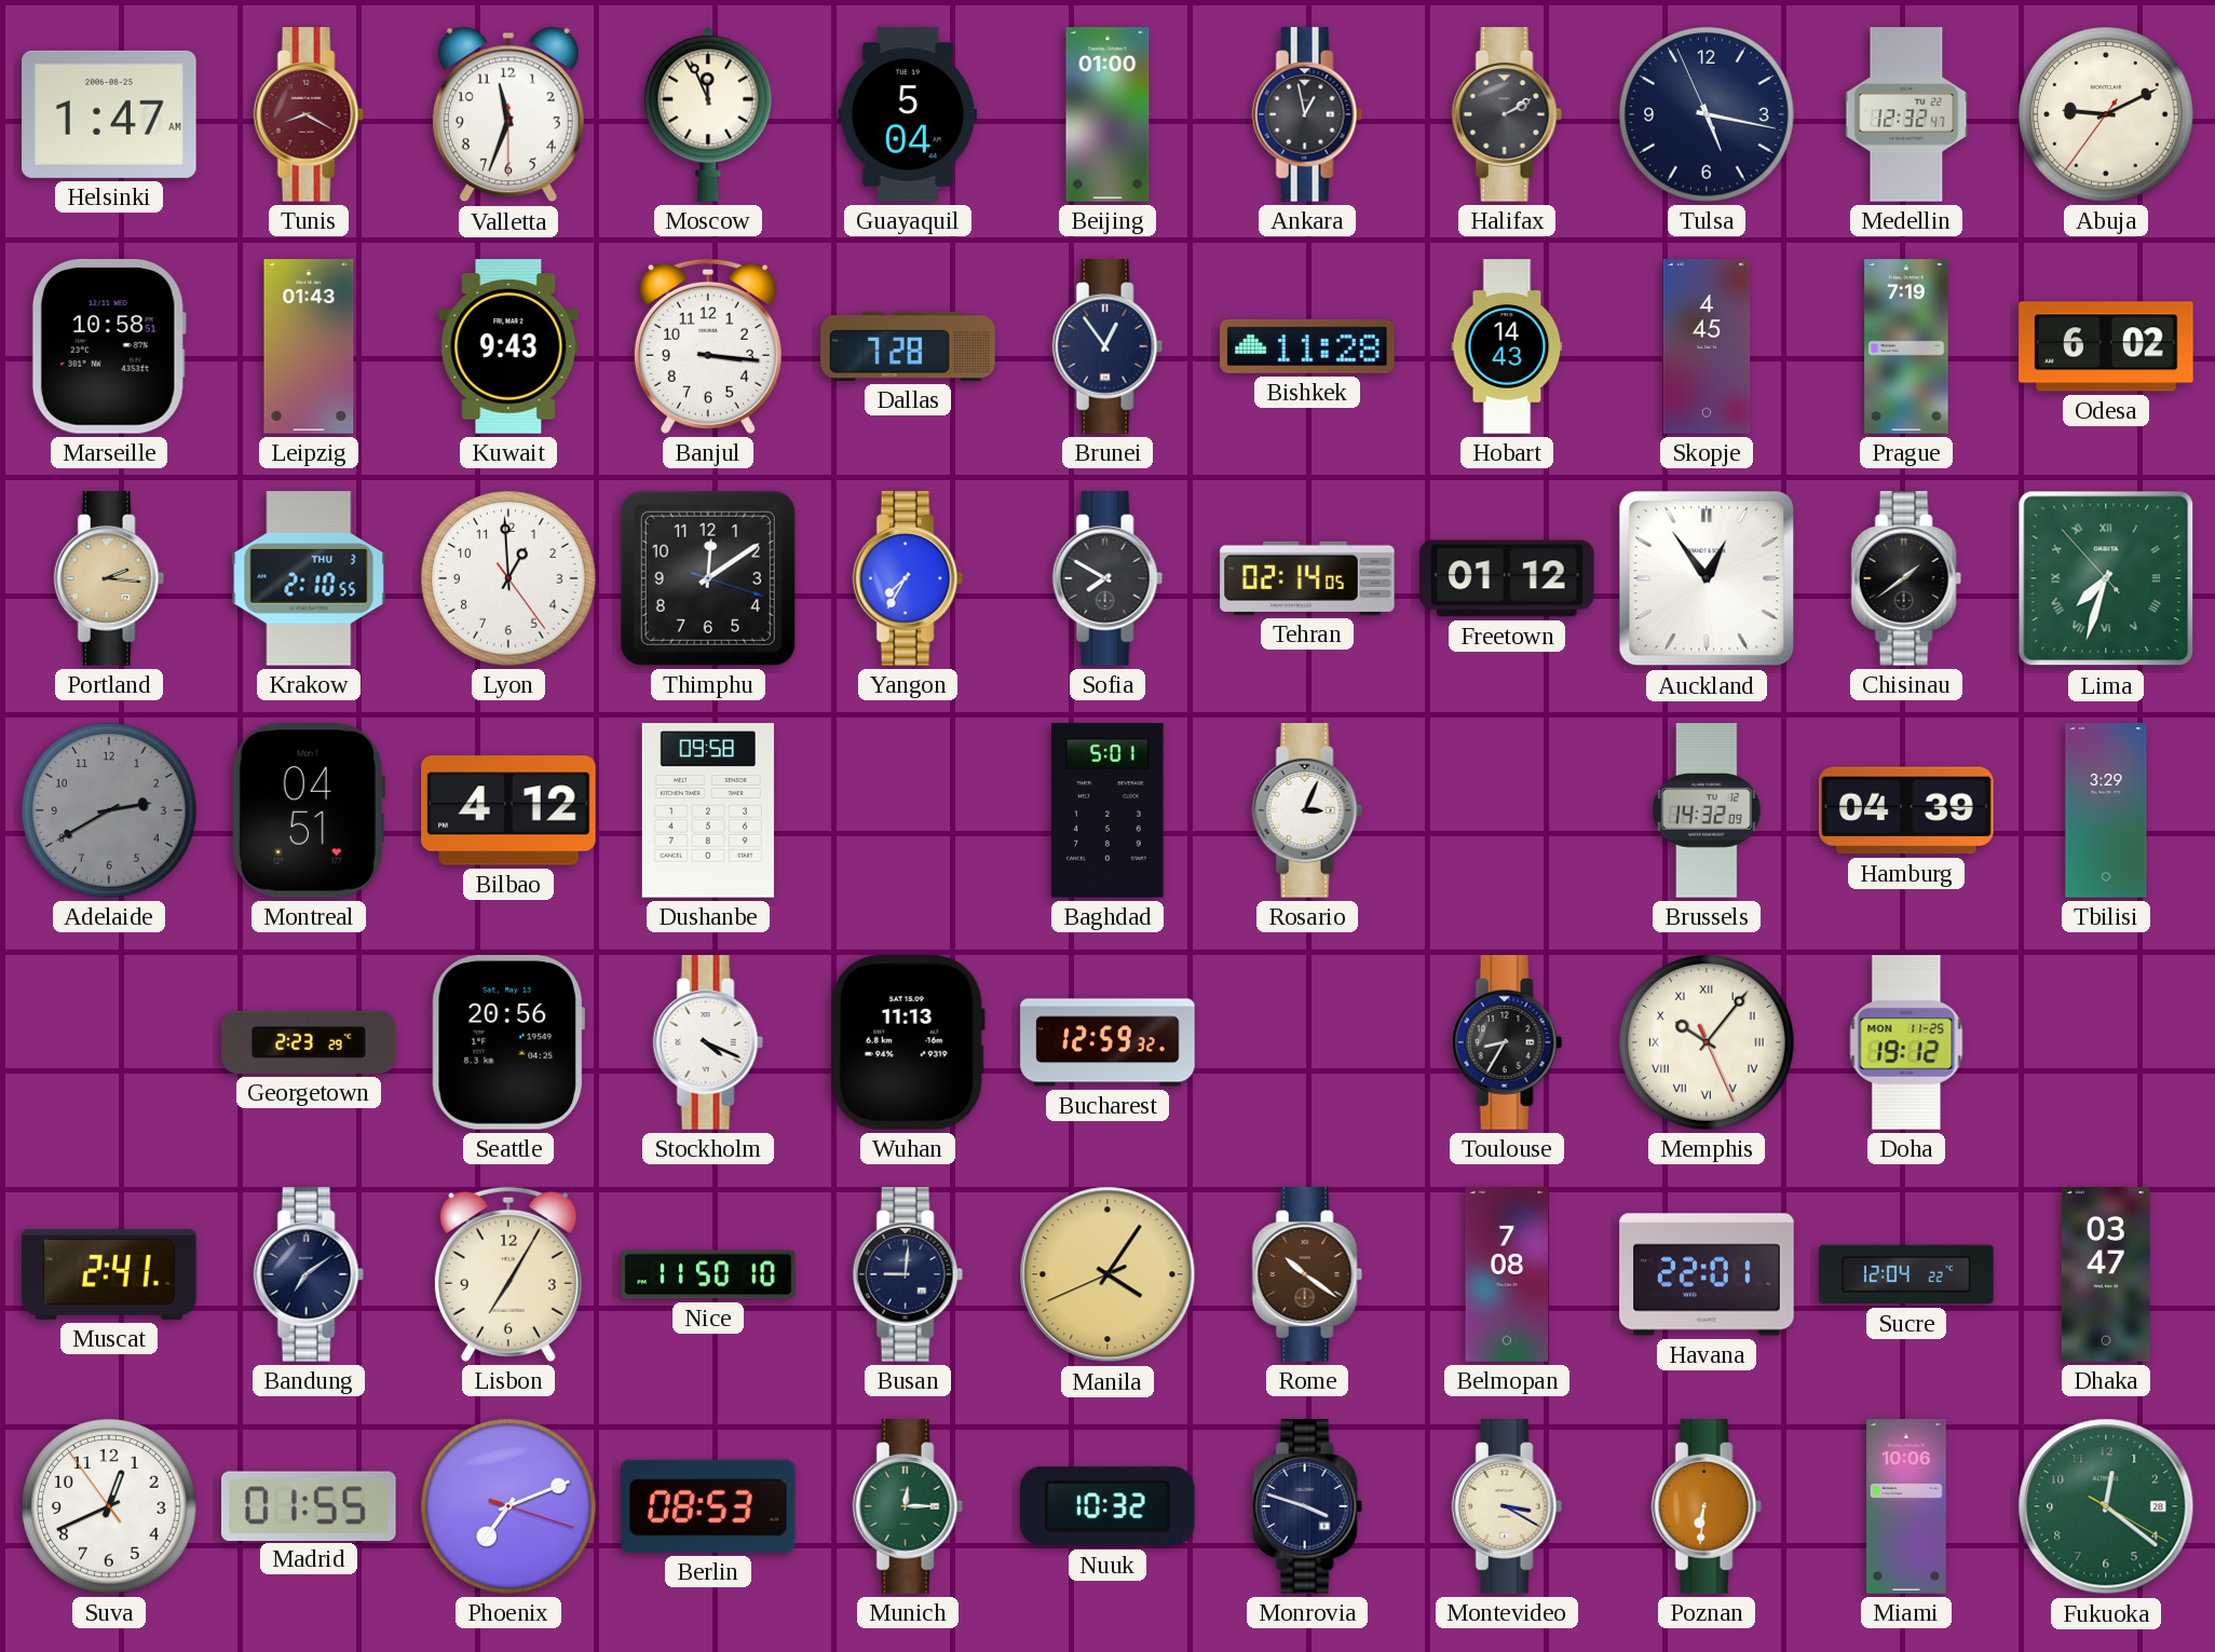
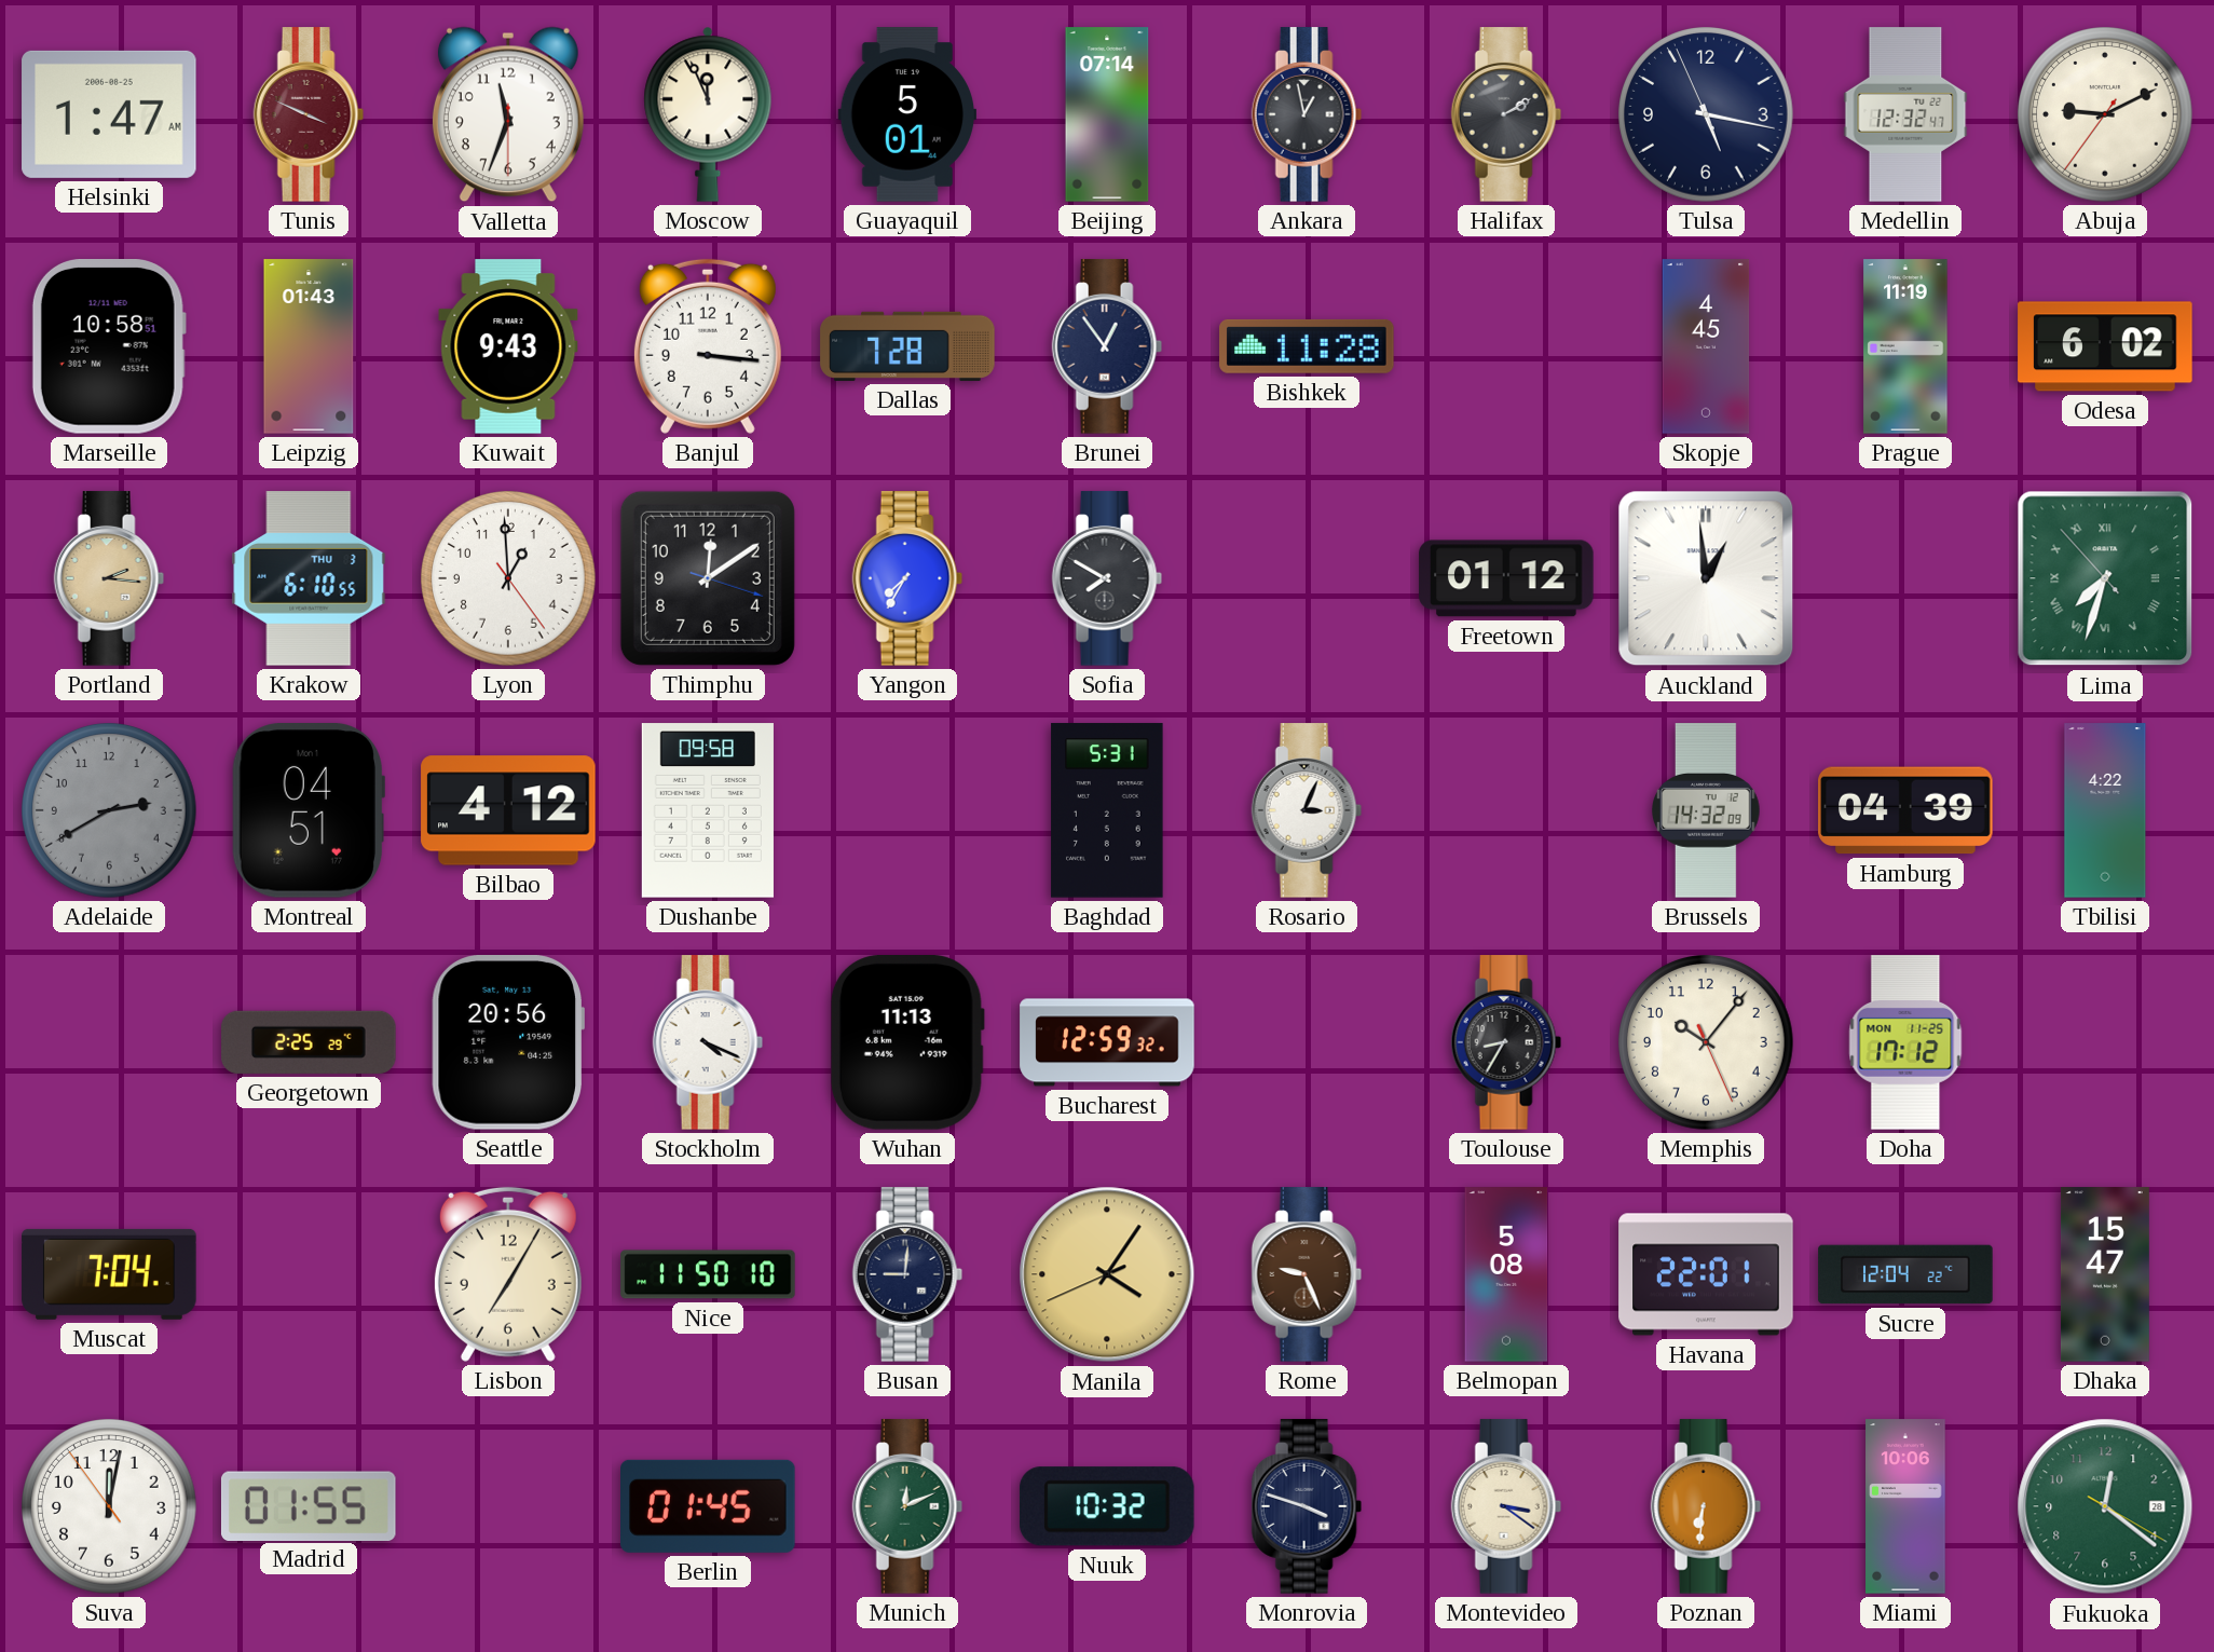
Tunis: 8:20 -> 3:49
Guayaquil: 5:04 -> 5:01
Beijing: 01:00 -> 07:14
Hobart: 14:43 -> none
Prague: 7:19 -> 11:19
Krakow: 2:10 -> 6:10
Tehran: 02:14 -> none
Auckland: 12:54 -> 12:59
Chisinau: 1:39 -> none
Baghdad: 5:01 -> 5:31
Tbilisi: 3:29 -> 4:22
Georgetown: 2:23 -> 2:25
Memphis numerals: Roman -> Arabic
Doha: 19:12 -> 17:12
Muscat: 2:41 -> 7:04
Bandung: 7:09 -> none
Rome: 10:21 -> 9:26
Belmopan: 7:08 -> 5:08
Dhaka: 03:47 -> 15:47
Suva: 12:40 -> 12:01
Phoenix: 7:11 -> none
Berlin: 08:53 -> 01:45
Munich: 12:15 -> 12:11
Montevideo: 3:20 -> 3:21
